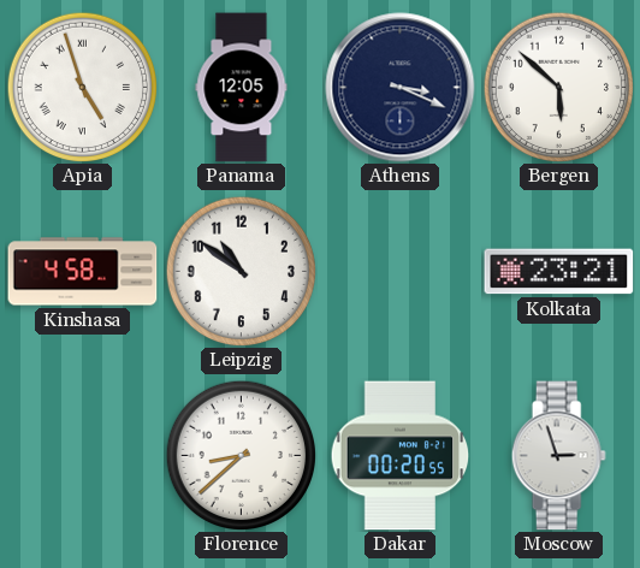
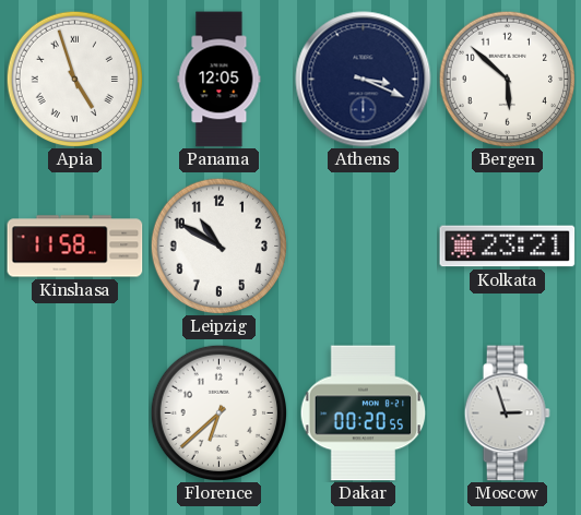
Kinshasa: 4:58 -> 11:58
Leipzig: 10:51 -> 10:50
Florence: 8:38 -> 6:38
